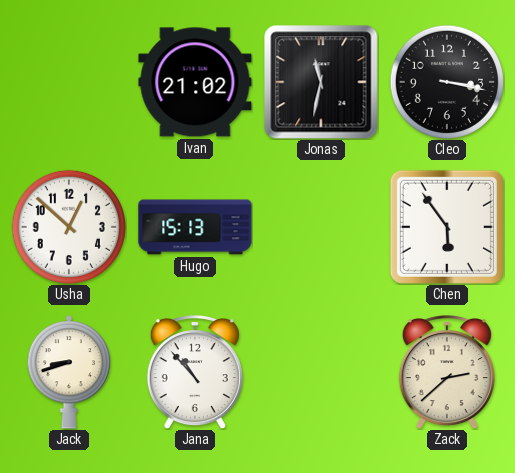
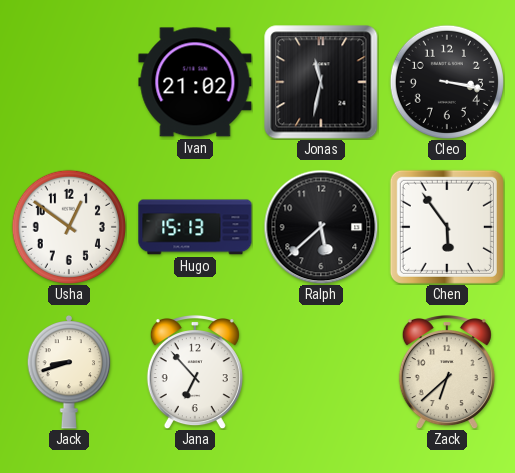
Usha: 12:52 -> 12:51
Ralph: none -> 5:38
Jana: 10:53 -> 6:53
Zack: 2:38 -> 6:38
